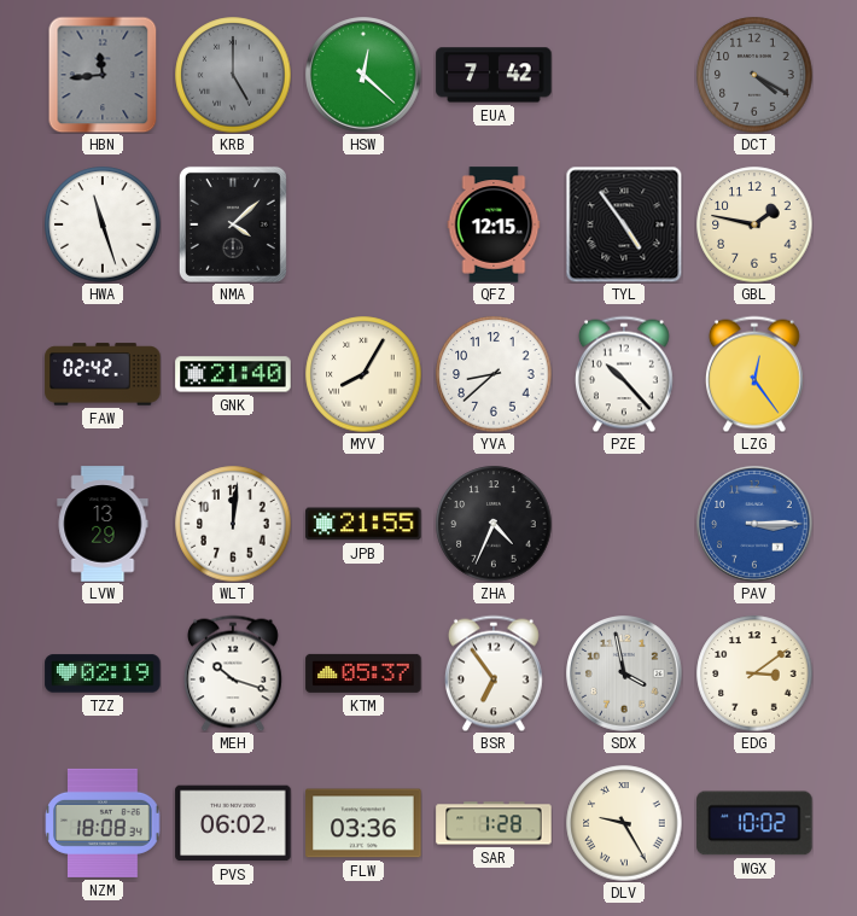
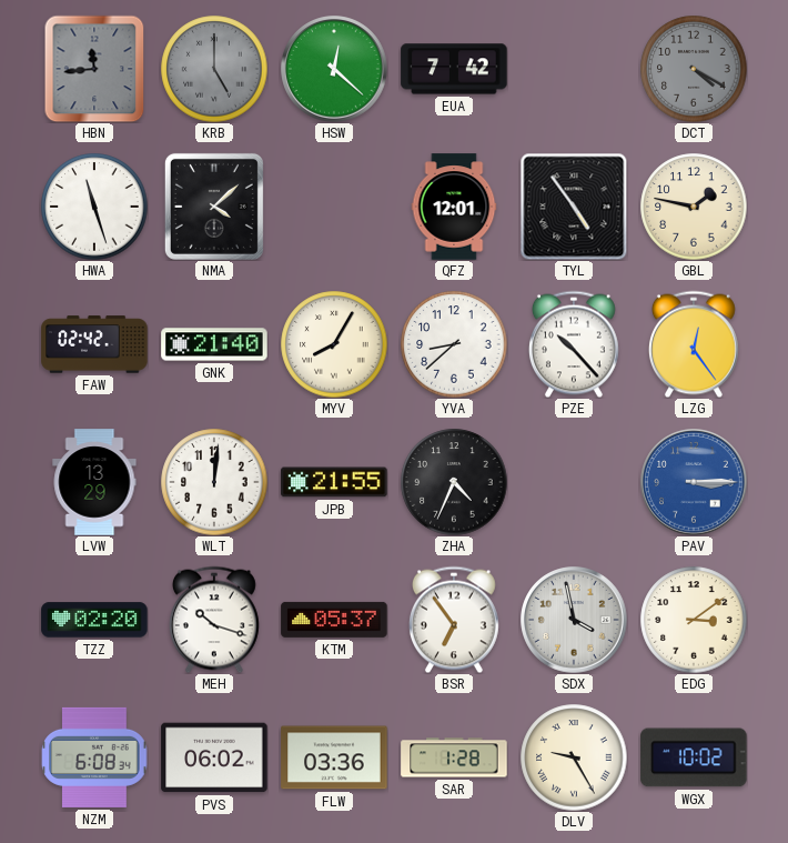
QFZ: 12:15 -> 12:01
TZZ: 02:19 -> 02:20
NZM: 18:08 -> 6:08
